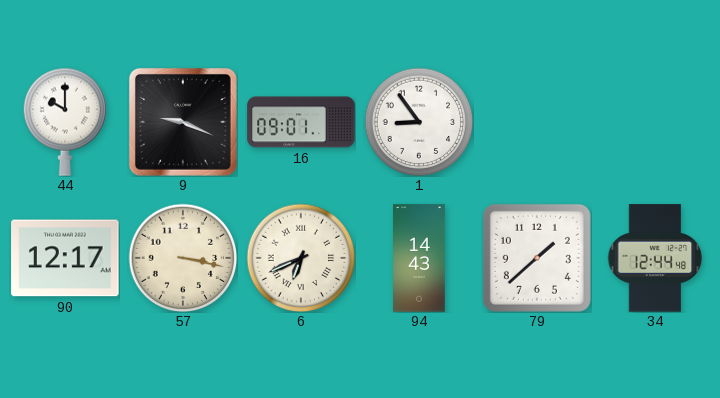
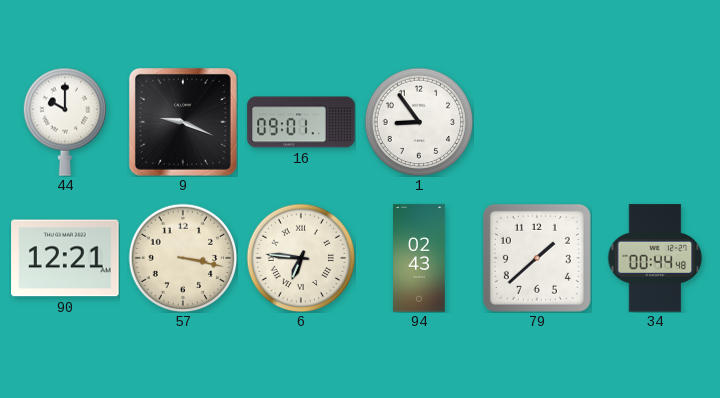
90: 12:17 -> 12:21
6: 6:41 -> 6:46
94: 14:43 -> 02:43
34: 12:44 -> 00:44
